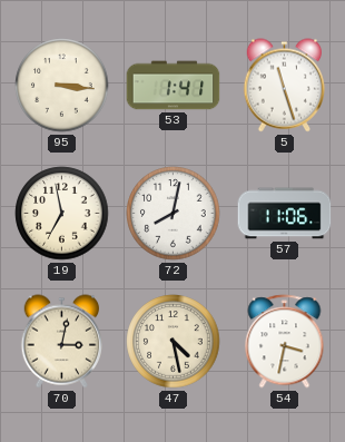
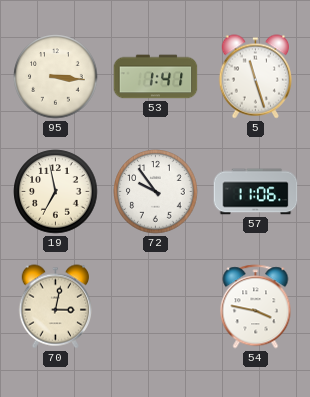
72: 8:02 -> 9:54
47: 4:28 -> none
54: 3:32 -> 3:47
